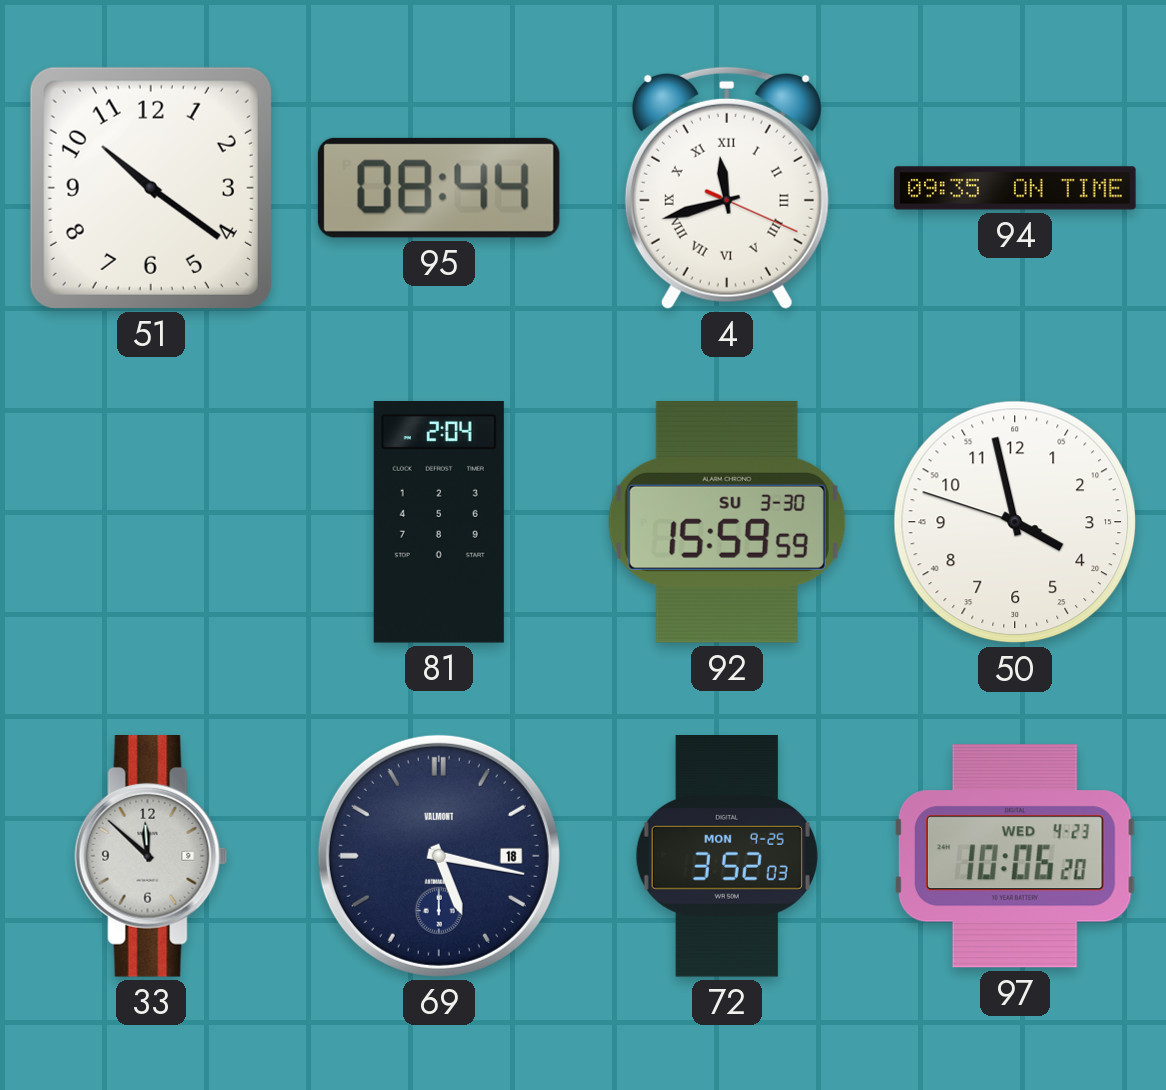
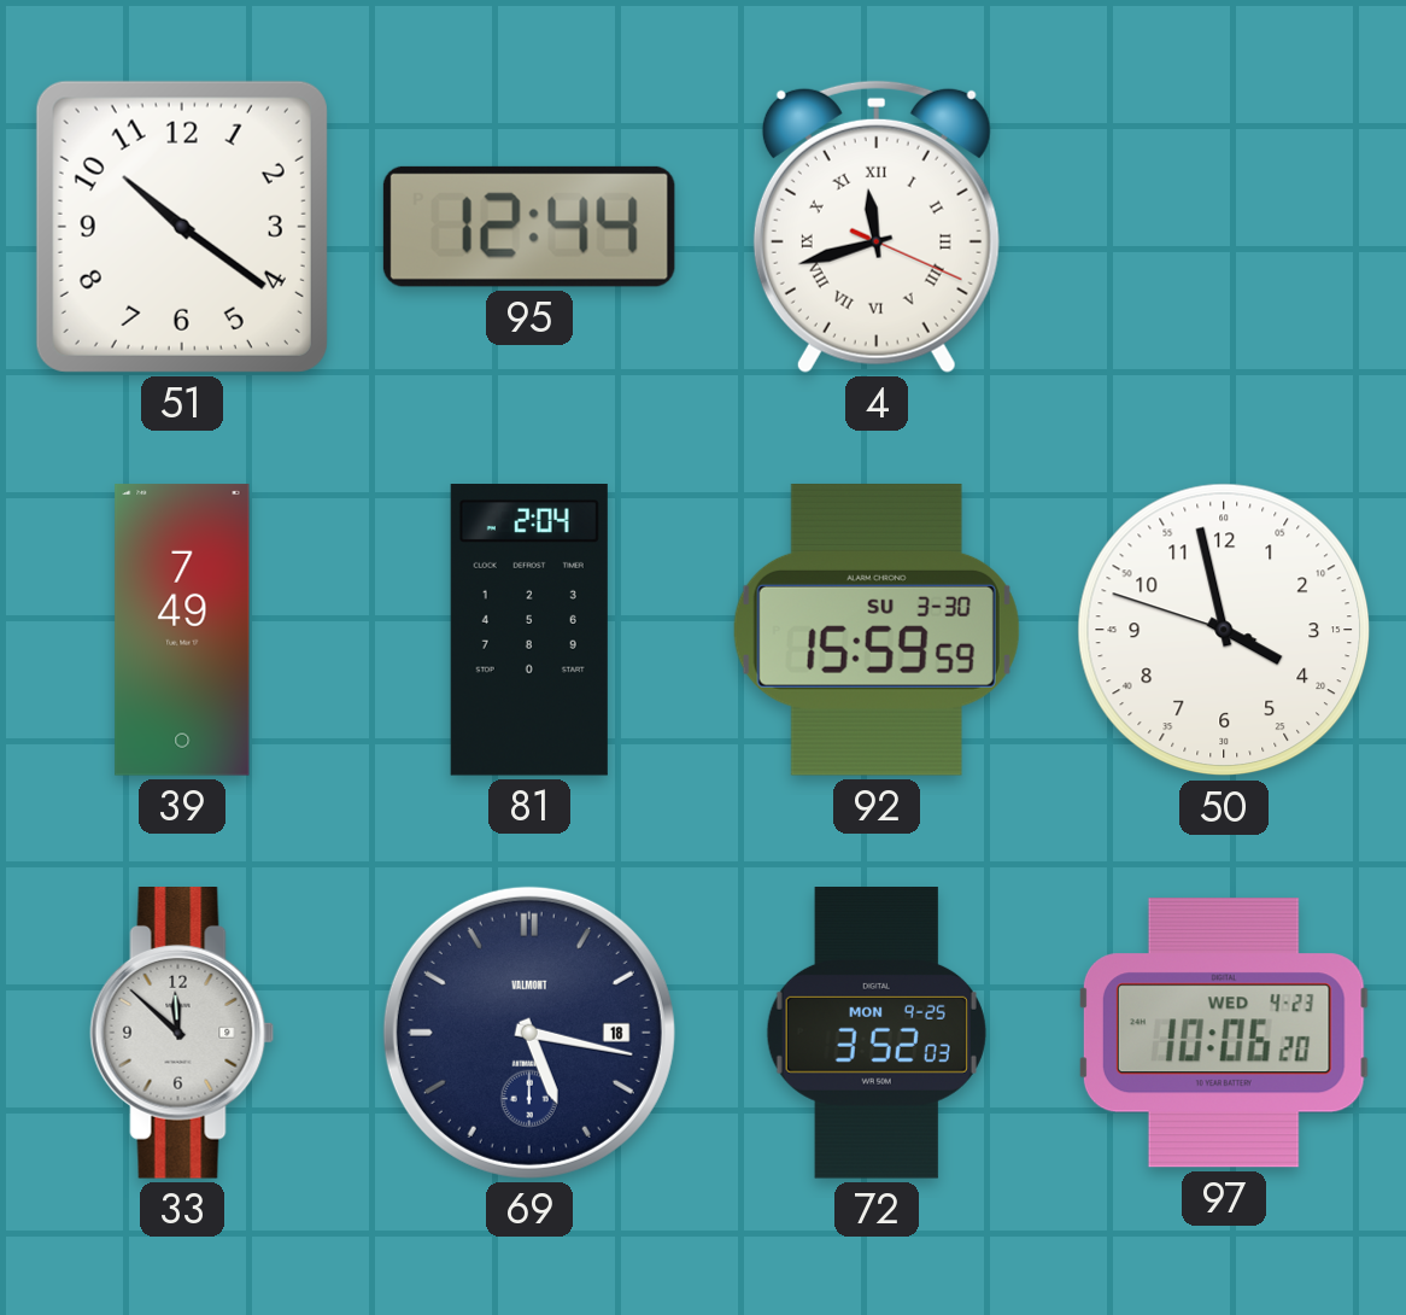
95: 08:44 -> 12:44
94: 09:35 -> none
39: none -> 7:49
